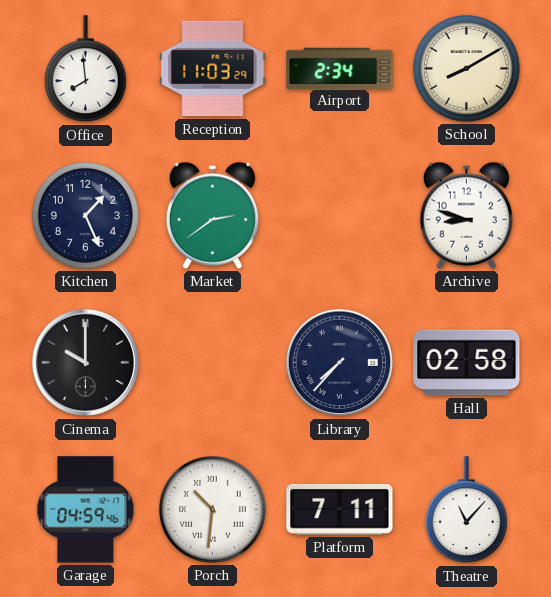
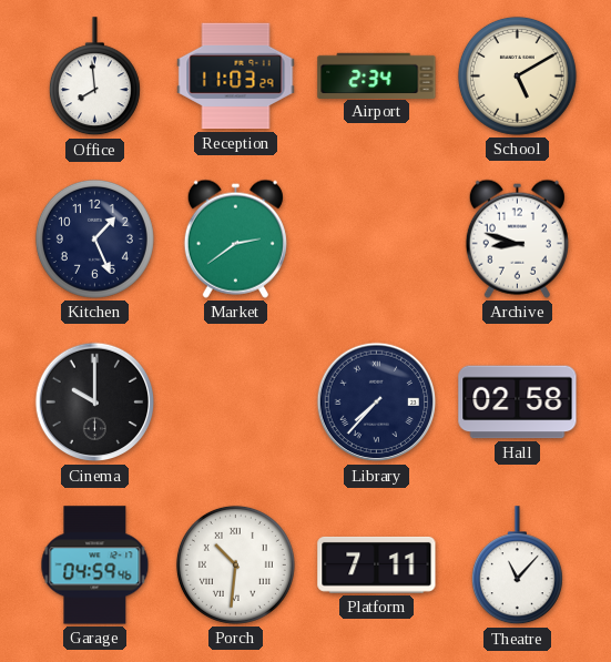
School: 8:10 -> 5:10
